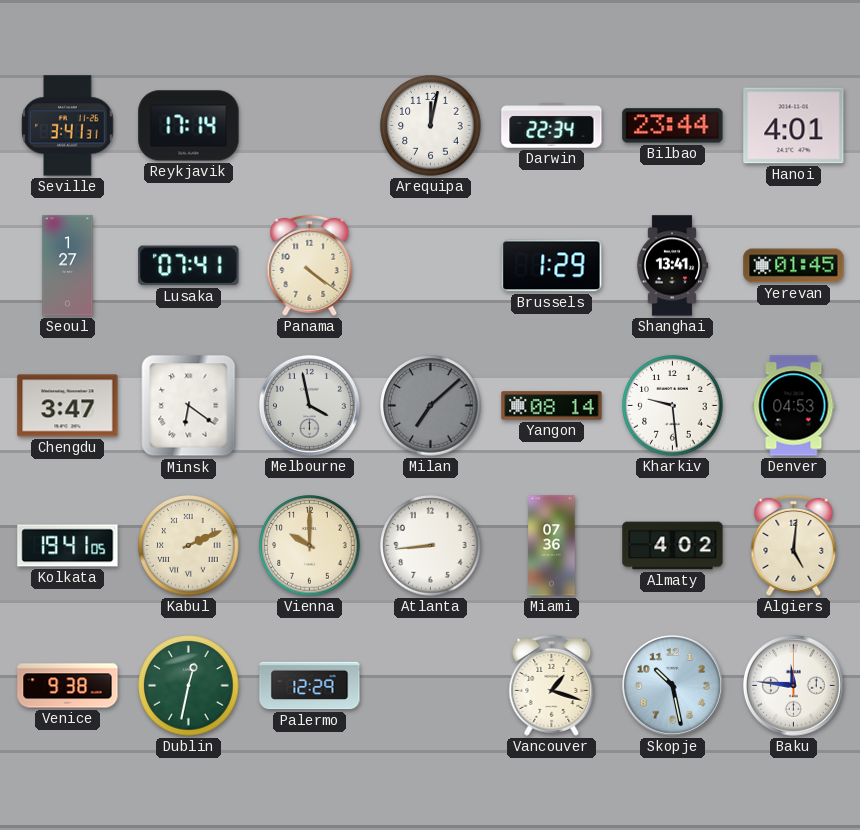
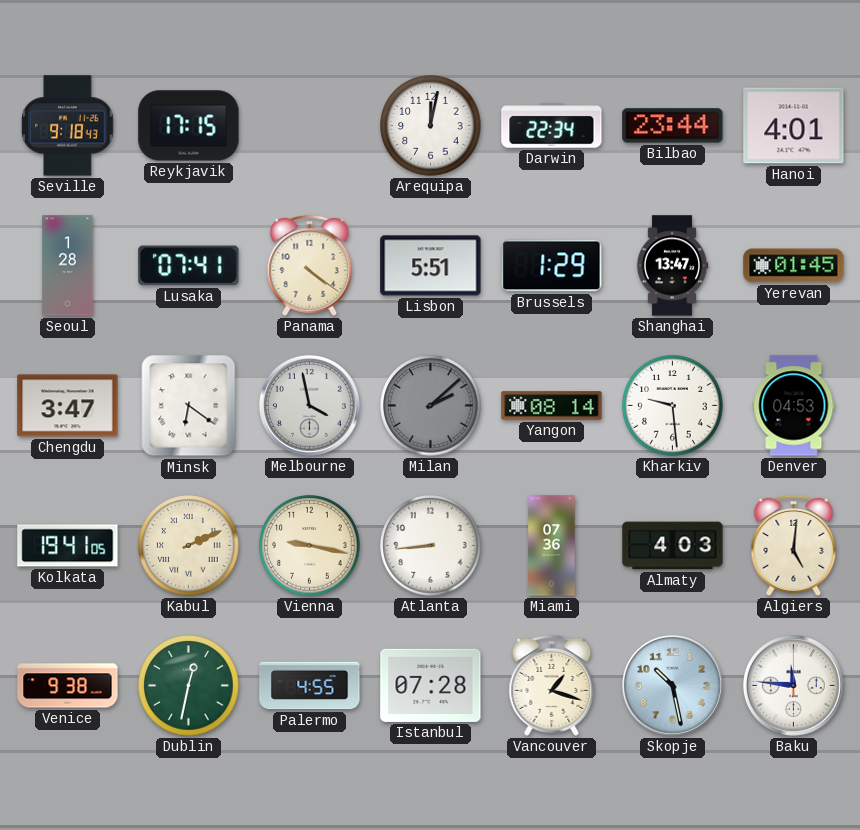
Seville: 3:41 -> 9:18
Reykjavik: 17:14 -> 17:15
Seoul: 1:27 -> 1:28
Lisbon: none -> 5:51
Shanghai: 13:41 -> 13:47
Milan: 7:08 -> 2:08
Vienna: 10:00 -> 9:17
Almaty: 4:02 -> 4:03
Palermo: 12:29 -> 4:55
Istanbul: none -> 07:28
